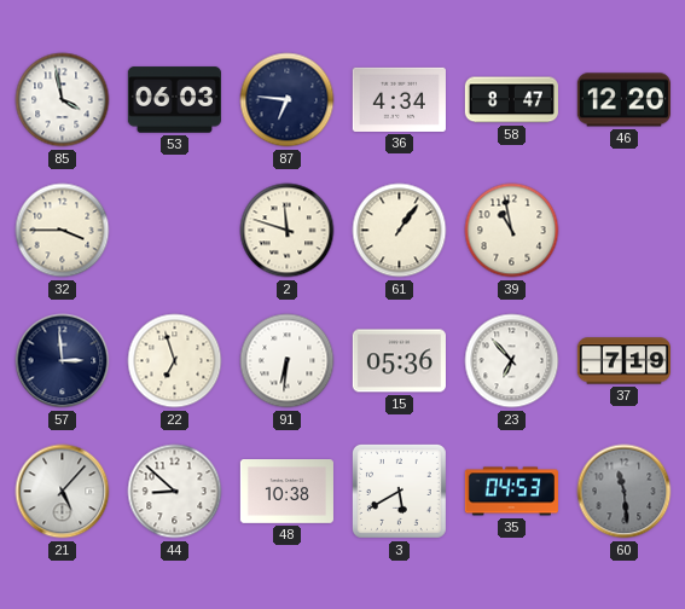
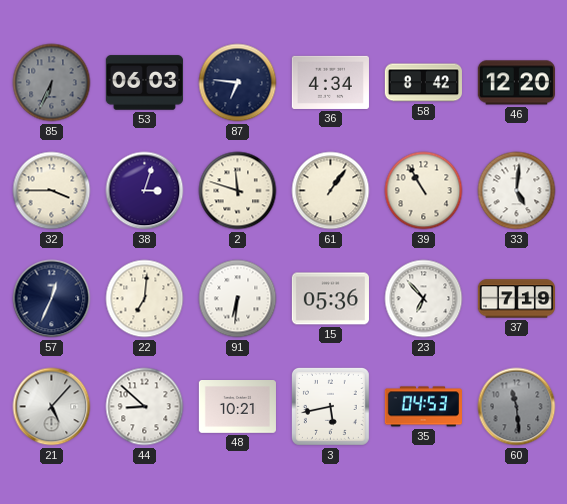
85: 3:58 -> 6:34
85 dial: white -> grey
58: 8:47 -> 8:42
38: none -> 3:03
39: 10:58 -> 10:55
33: none -> 5:01
57: 2:59 -> 12:34
22: 6:57 -> 7:01
48: 10:38 -> 10:21
3: 5:40 -> 5:43
